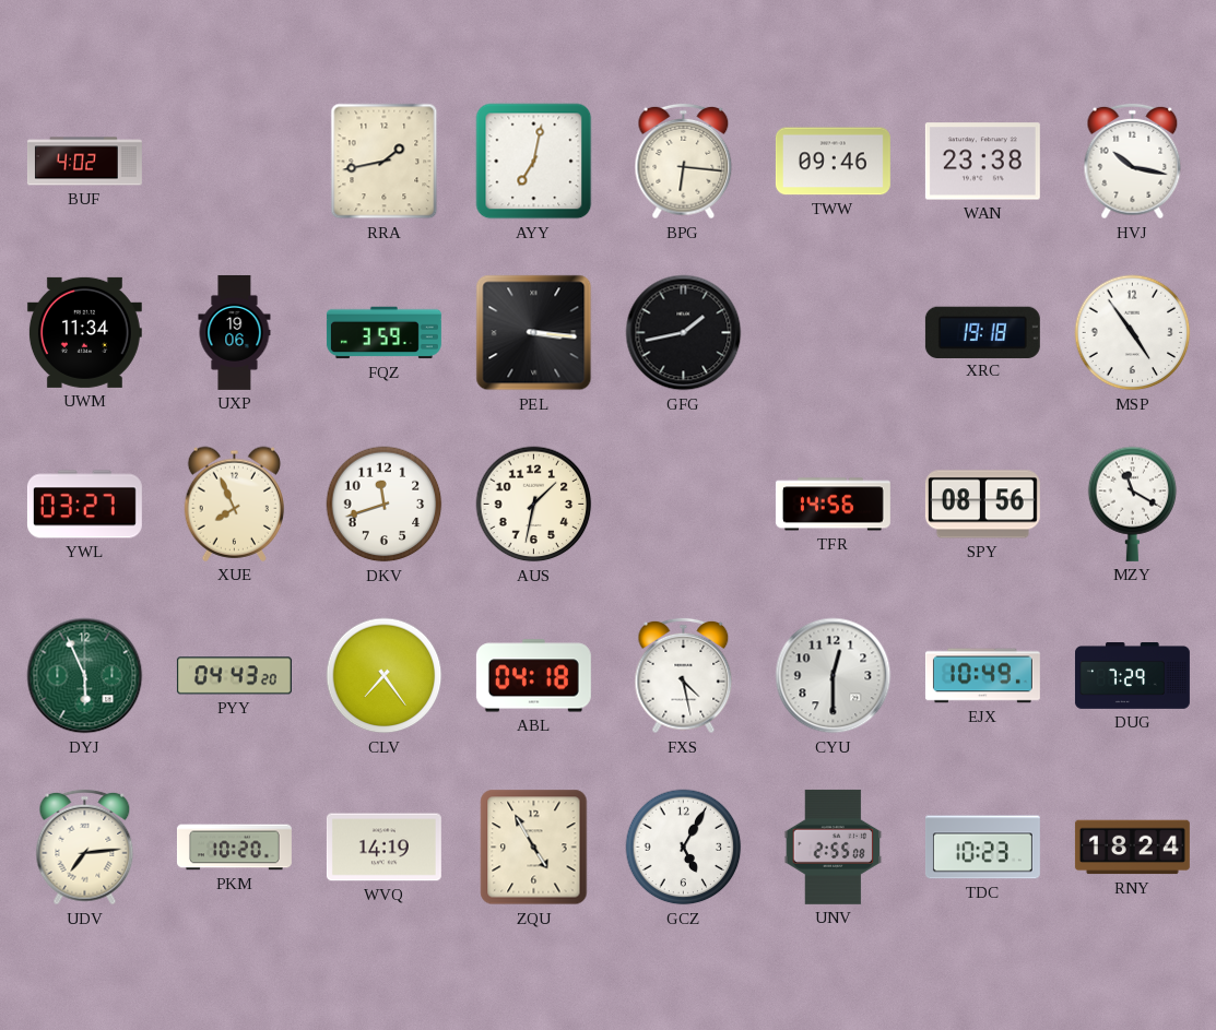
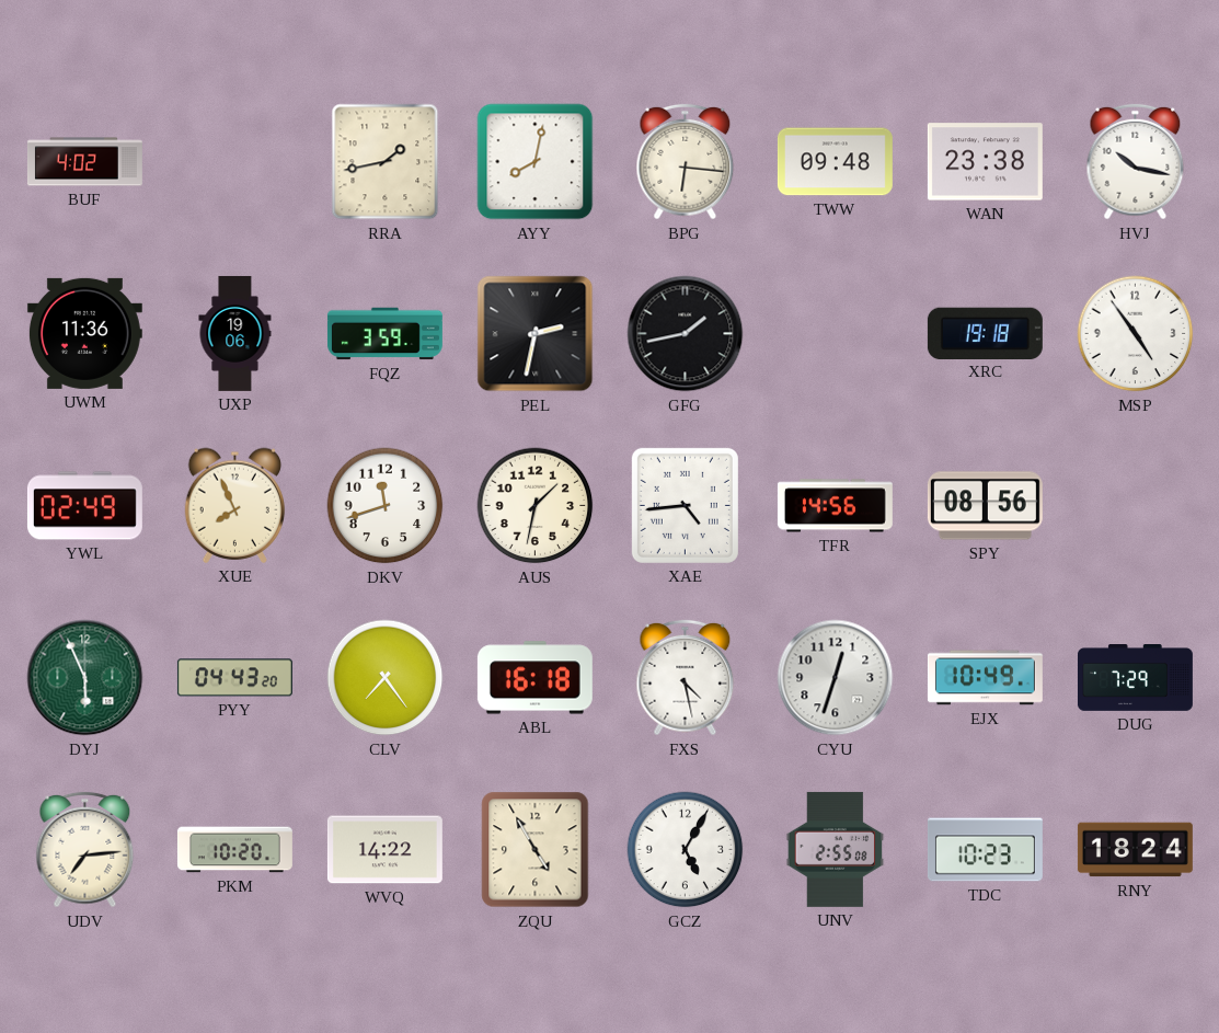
AYY: 7:02 -> 8:02
TWW: 09:46 -> 09:48
UWM: 11:34 -> 11:36
PEL: 3:16 -> 2:32
YWL: 03:27 -> 02:49
XAE: none -> 4:44
MZY: 11:20 -> none
ABL: 04:18 -> 16:18
CYU: 12:30 -> 12:33
WVQ: 14:19 -> 14:22
